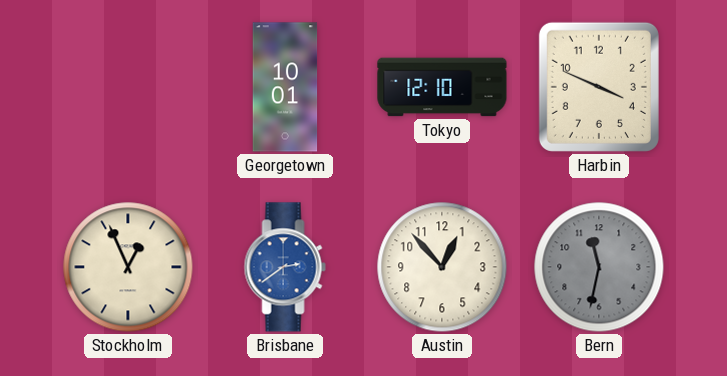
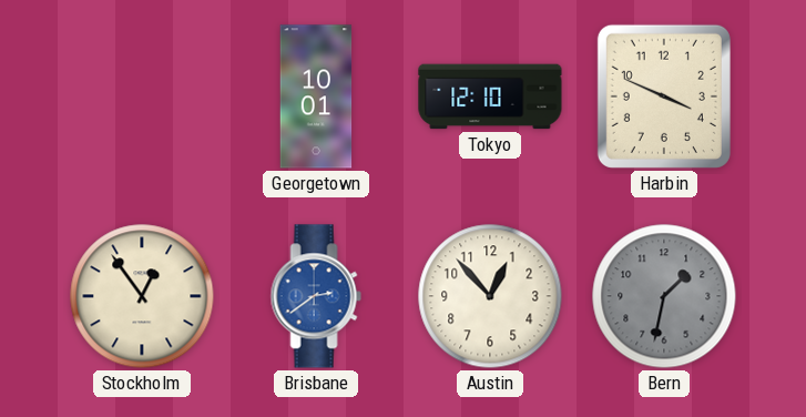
Stockholm: 12:56 -> 12:54
Bern: 11:32 -> 1:32
